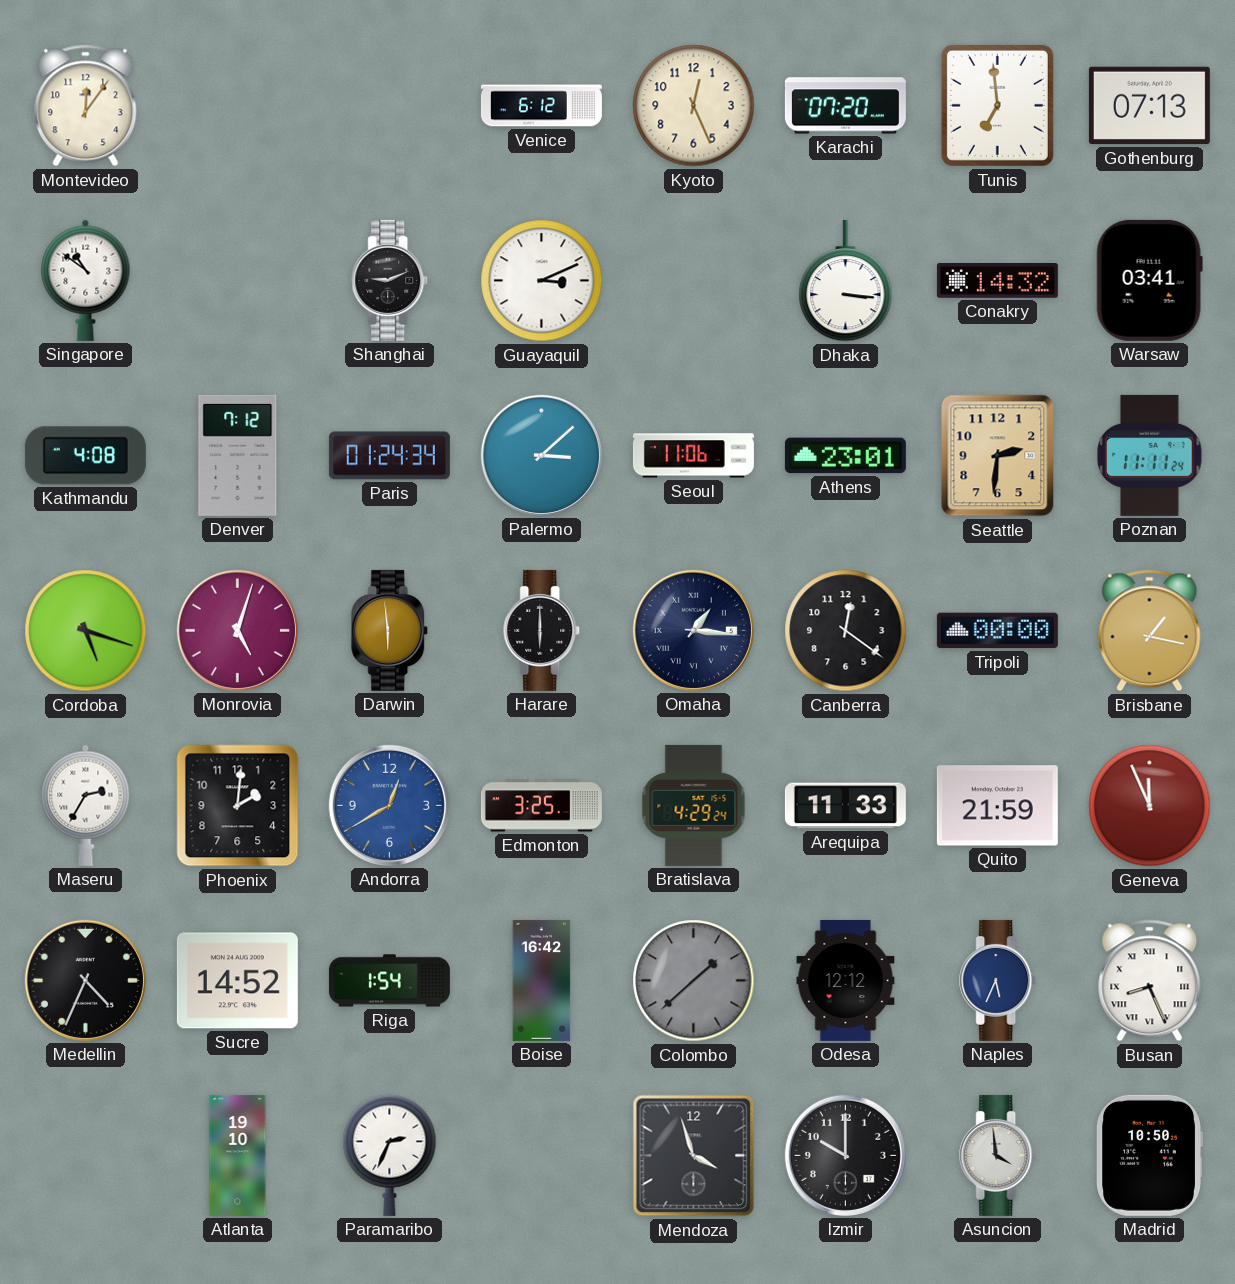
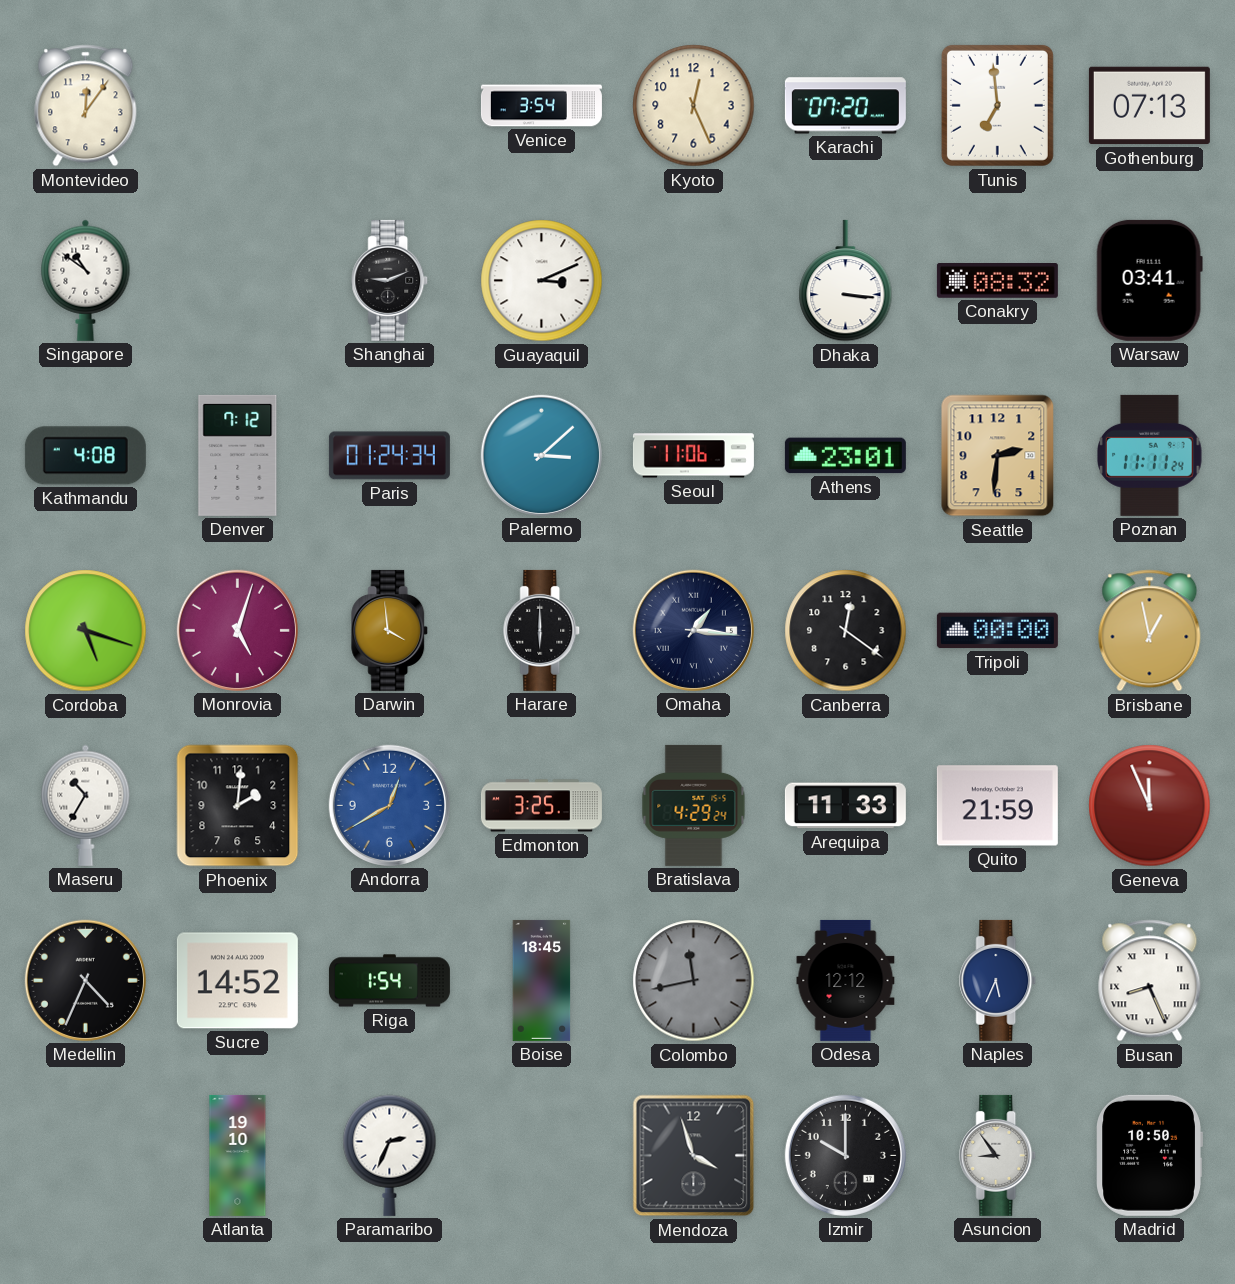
Venice: 6:12 -> 3:54
Conakry: 14:32 -> 08:32
Darwin: 5:59 -> 3:59
Brisbane: 1:17 -> 12:58
Maseru: 2:35 -> 10:35
Boise: 16:42 -> 18:45
Colombo: 1:38 -> 11:43
Asuncion: 3:59 -> 8:54
